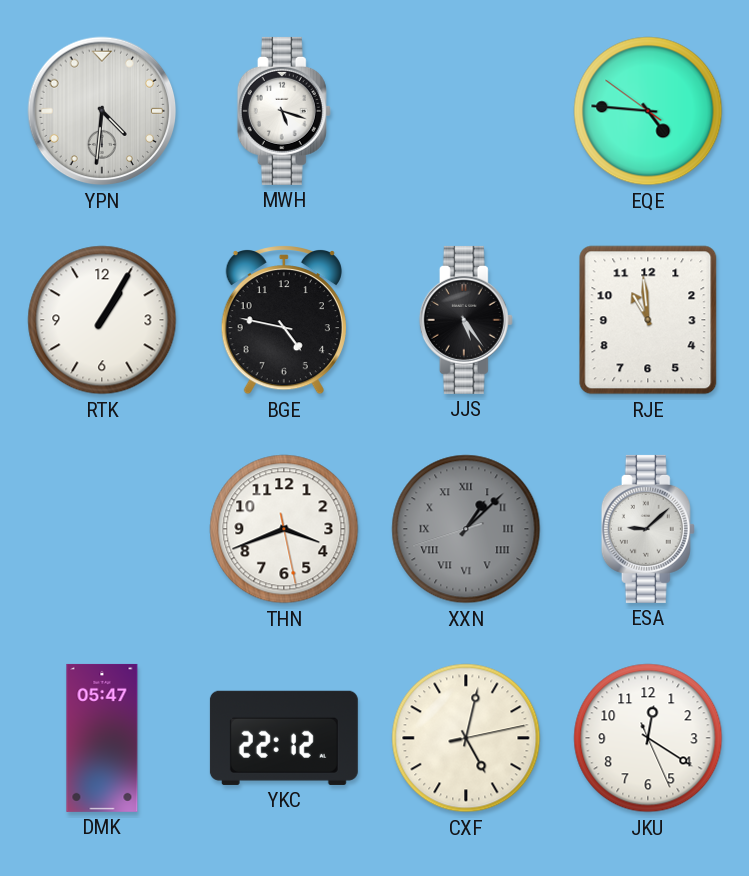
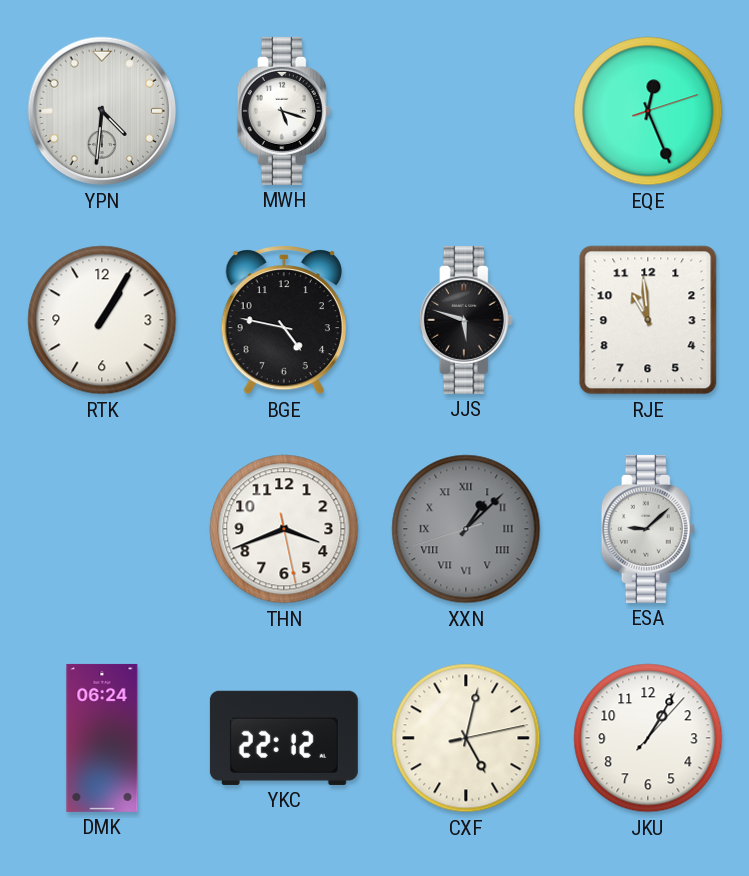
EQE: 4:45 -> 12:26
JJS: 5:24 -> 5:48
DMK: 05:47 -> 06:24
JKU: 12:20 -> 1:05
